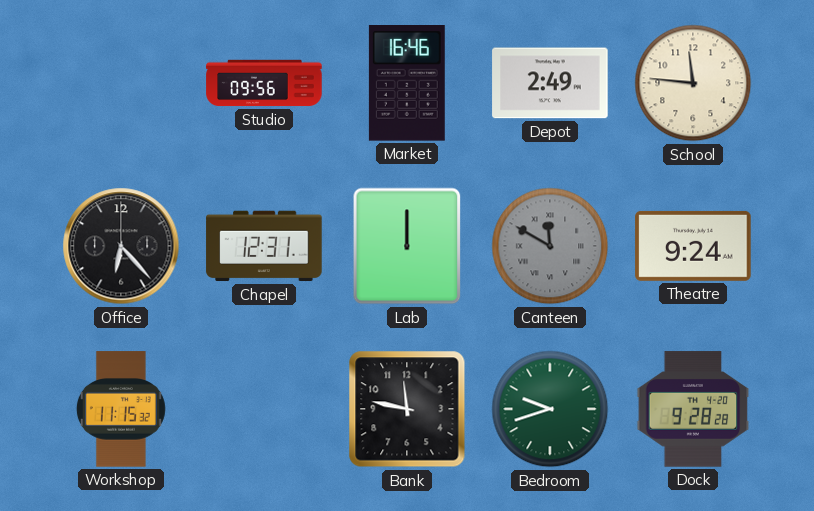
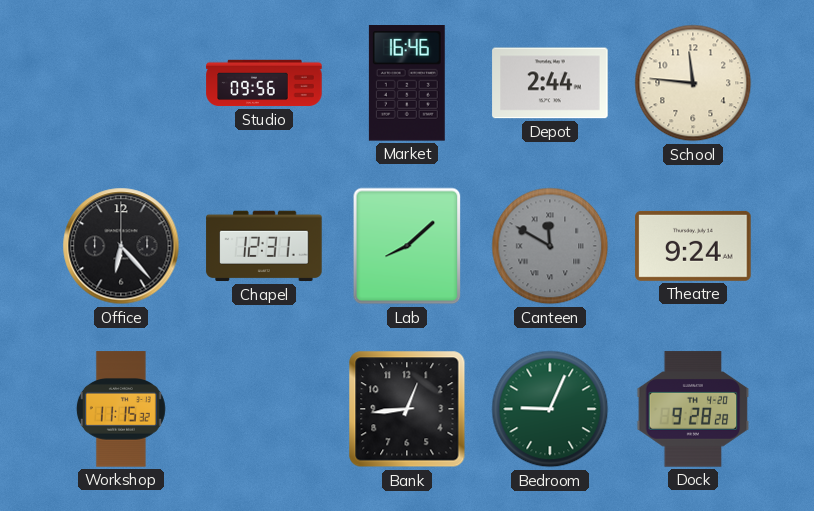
Depot: 2:49 -> 2:44
Lab: 12:00 -> 8:08
Bank: 11:47 -> 12:44
Bedroom: 9:42 -> 9:04
